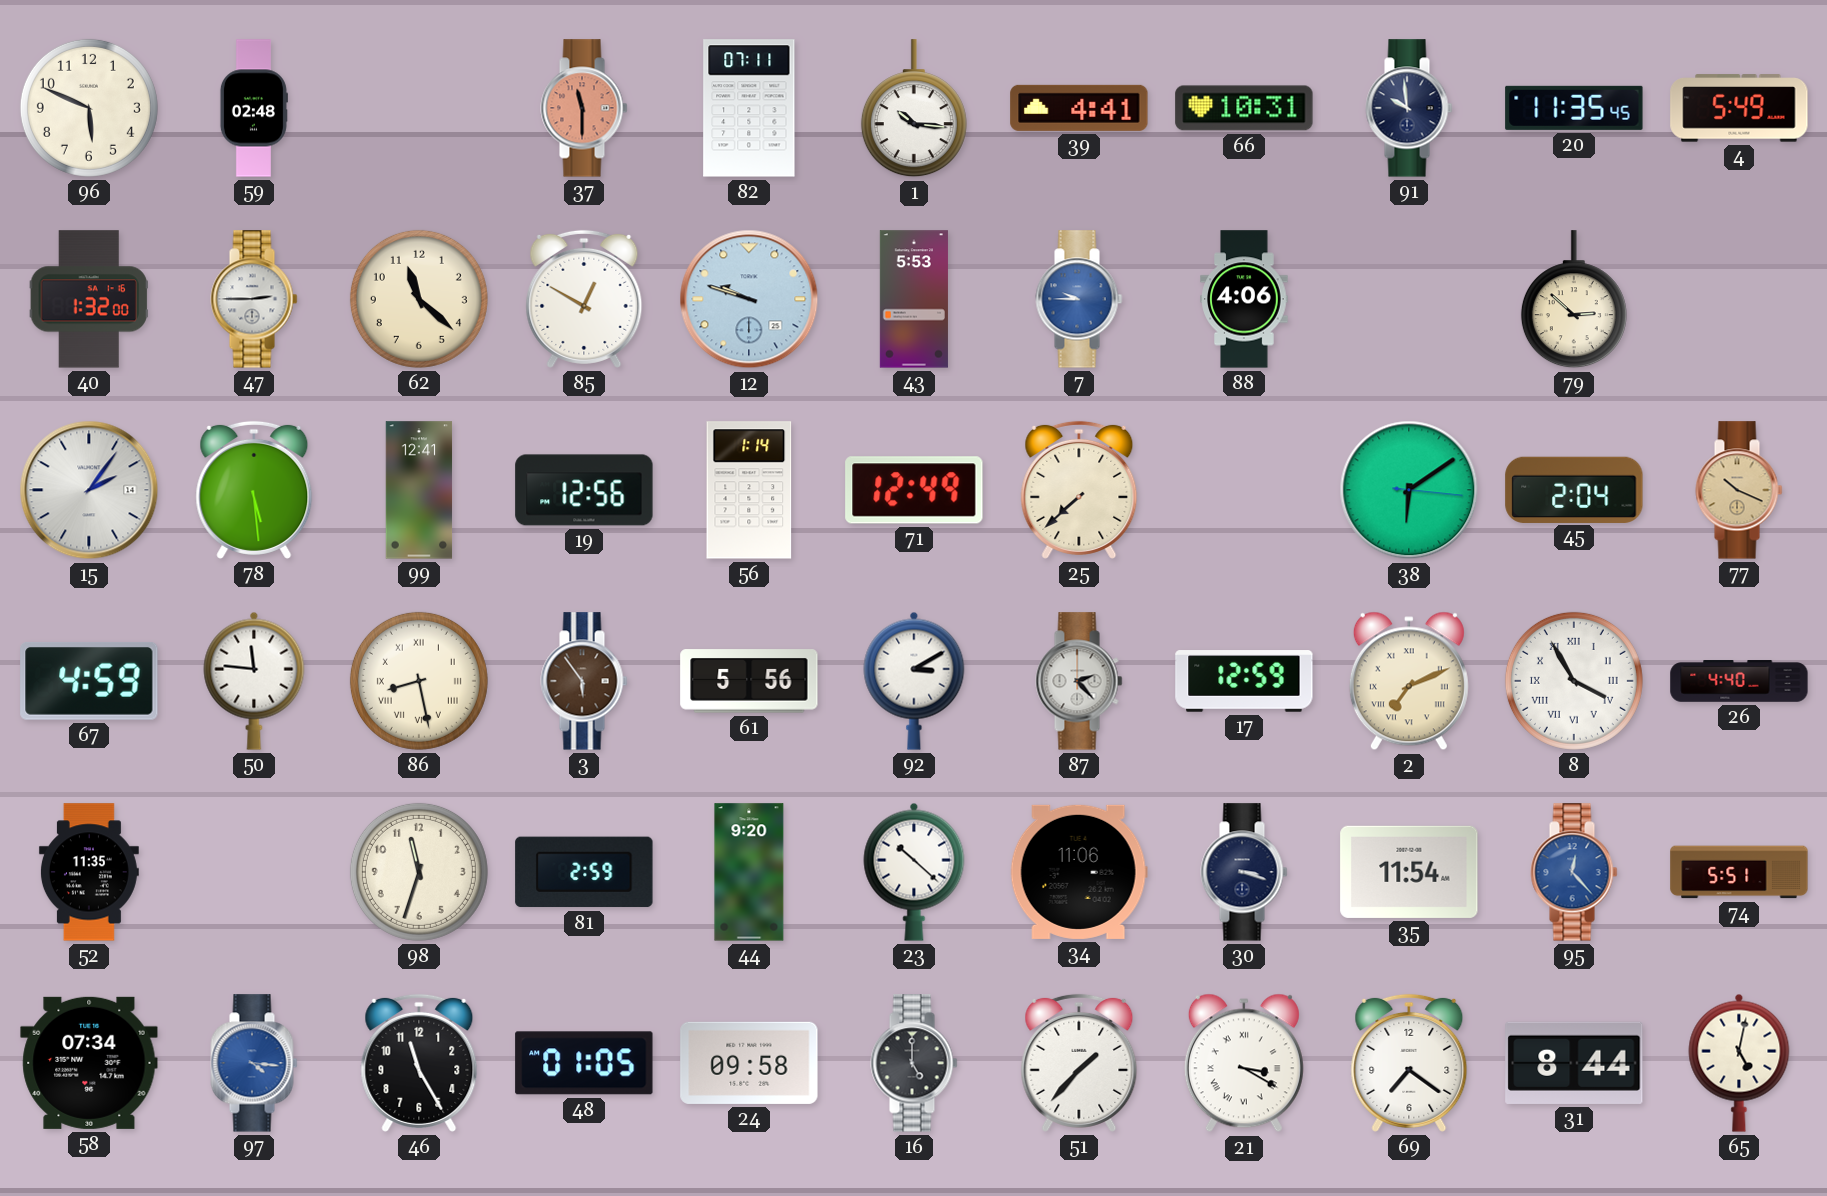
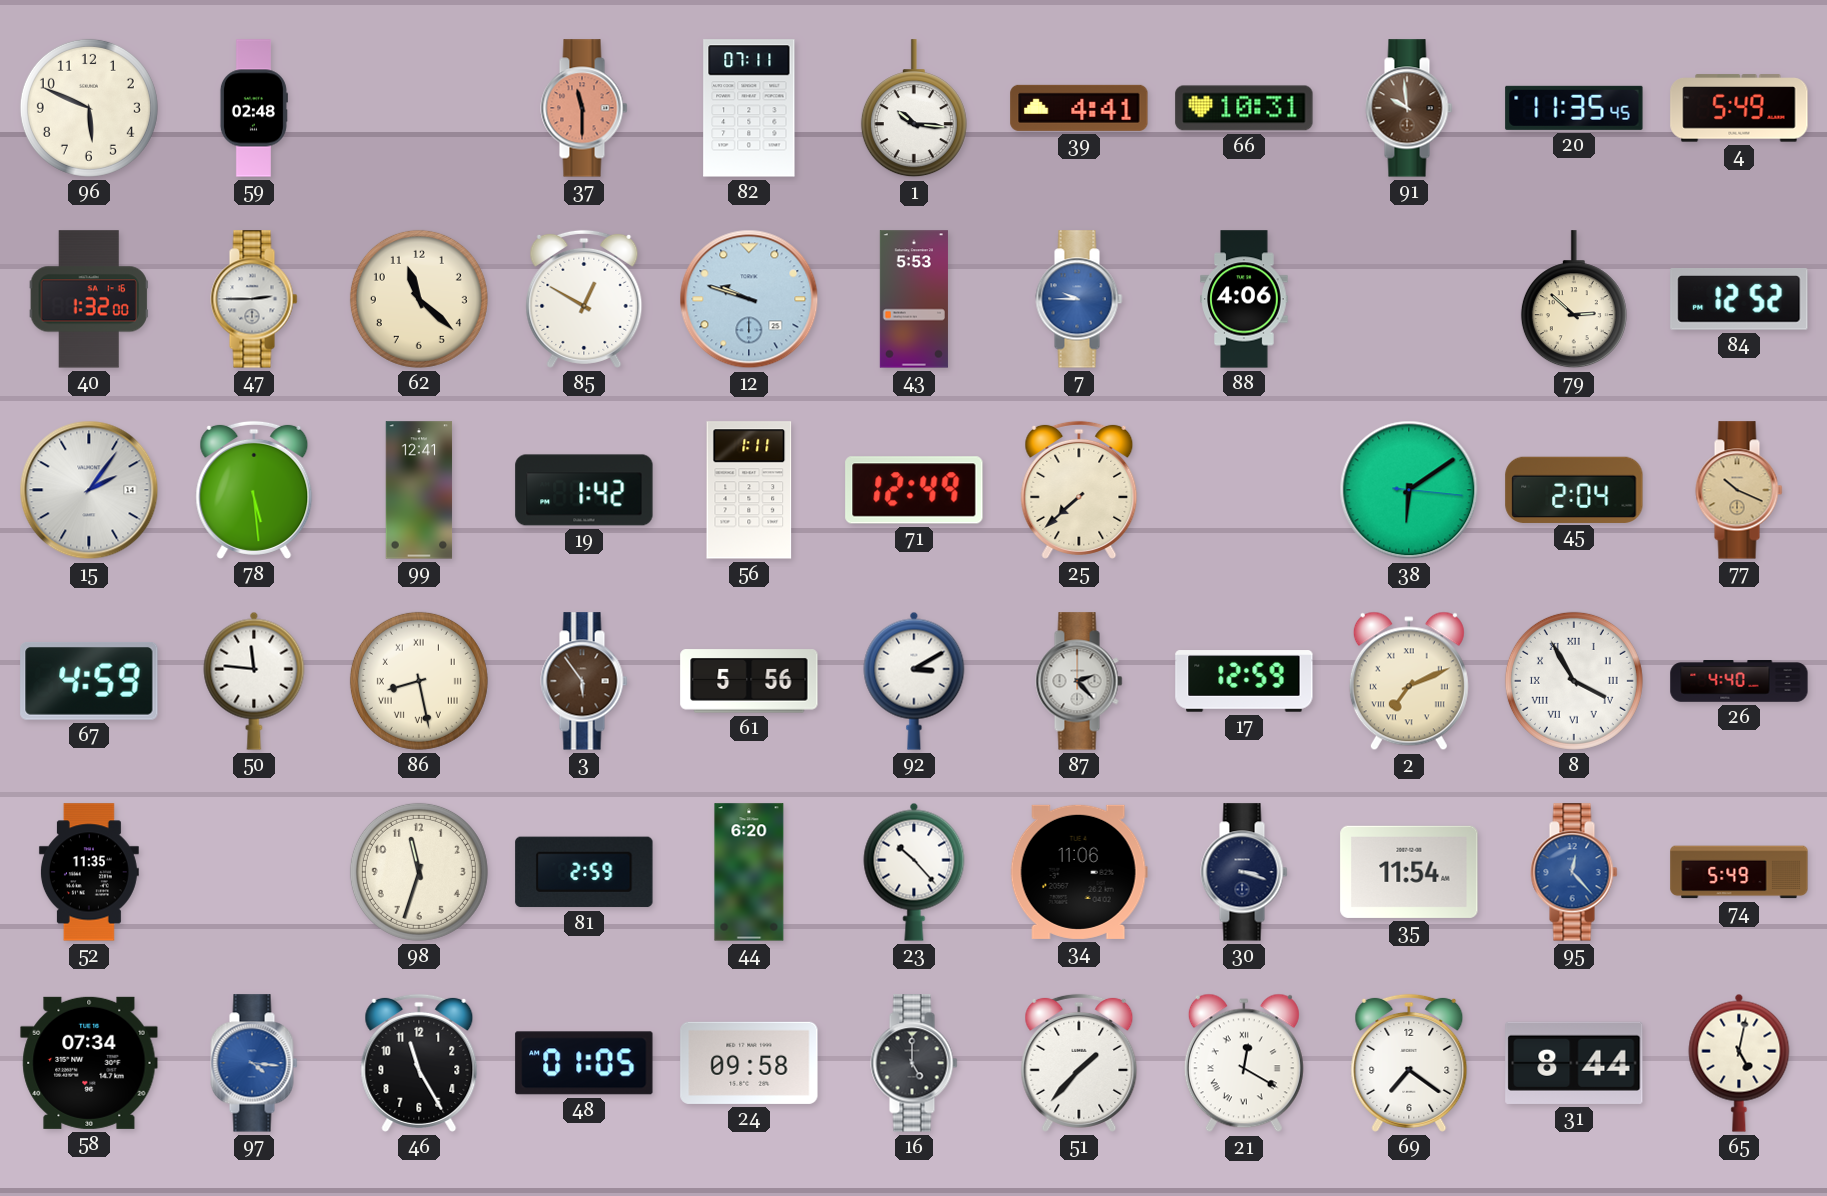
91 dial: navy -> brown
84: none -> 12:52
19: 12:56 -> 1:42
56: 1:14 -> 1:11
44: 9:20 -> 6:20
23: 10:22 -> 10:23
74: 5:51 -> 5:49
21: 3:20 -> 12:20
